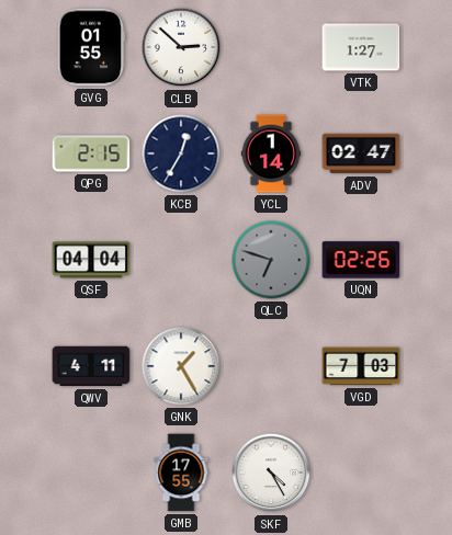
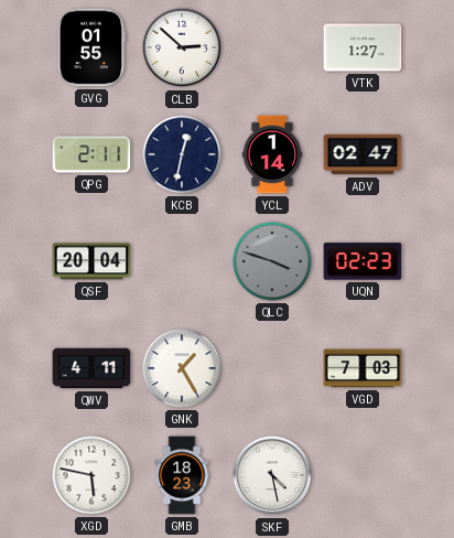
QPG: 2:15 -> 2:11
KCB: 12:35 -> 12:32
QSF: 04:04 -> 20:04
QLC: 6:48 -> 3:48
UQN: 02:26 -> 02:23
XGD: none -> 5:47
GMB: 17:55 -> 18:23
SKF: 4:25 -> 4:28
